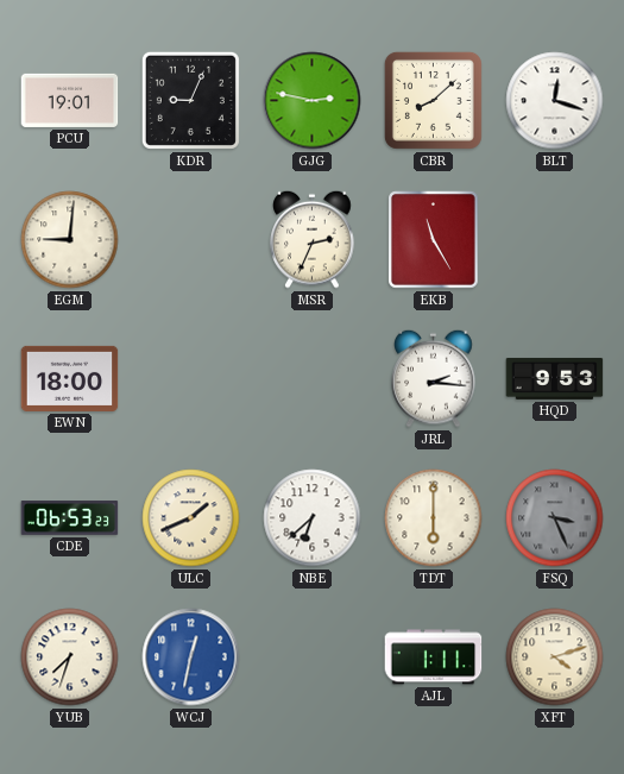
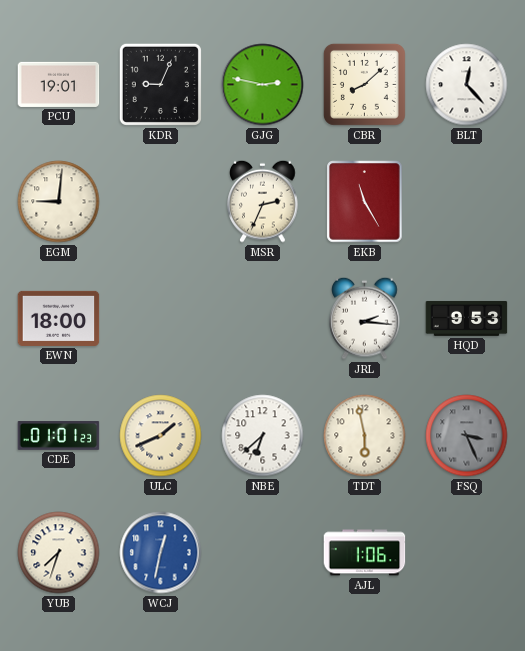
BLT: 12:18 -> 12:23
CDE: 06:53 -> 01:01
TDT: 6:00 -> 5:58
AJL: 1:11 -> 1:06
XFT: 4:12 -> none
